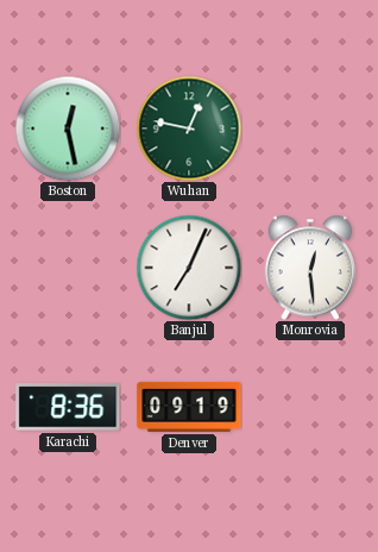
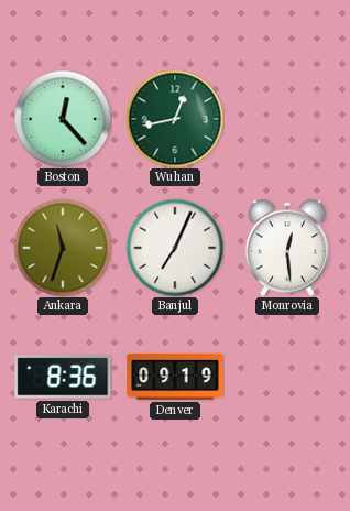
Boston: 12:28 -> 12:23
Wuhan: 12:47 -> 12:43
Ankara: none -> 11:33
